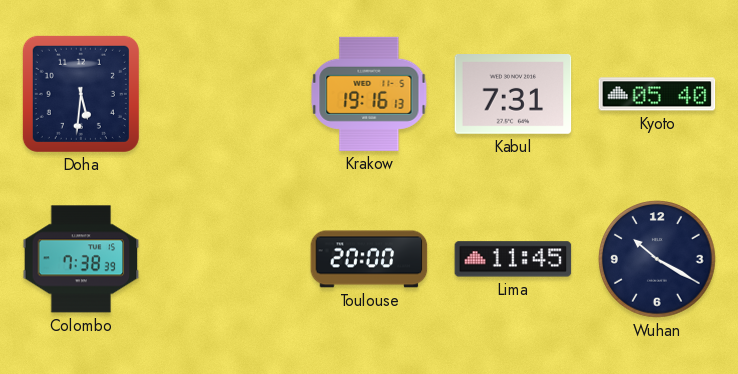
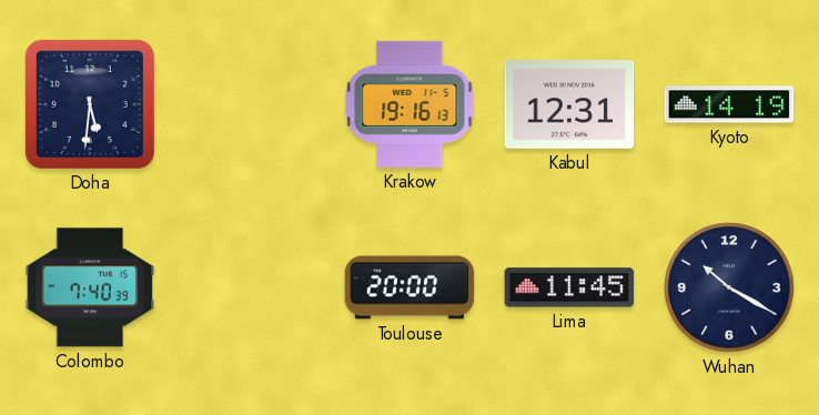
Kabul: 7:31 -> 12:31
Kyoto: 05:40 -> 14:19
Colombo: 7:38 -> 7:40
